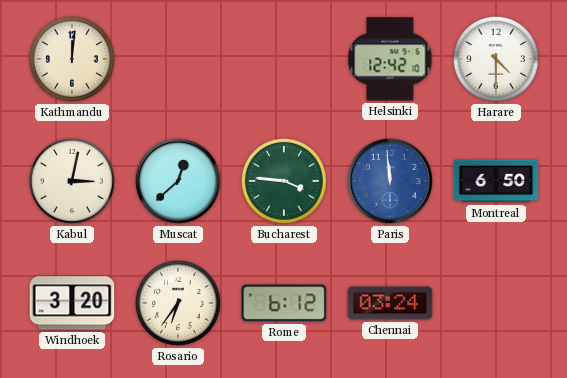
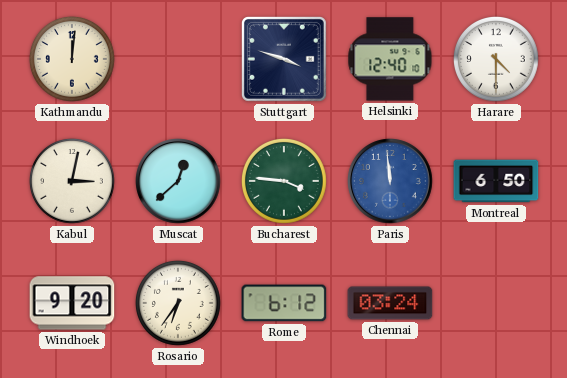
Stuttgart: none -> 3:48
Helsinki: 12:42 -> 12:40
Windhoek: 3:20 -> 9:20
